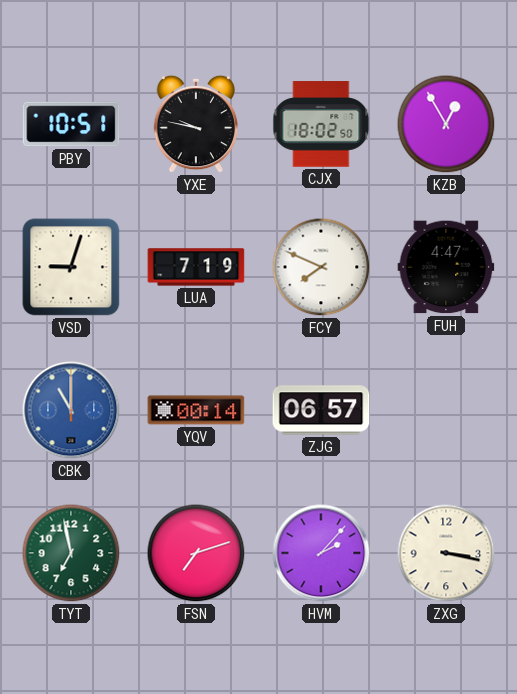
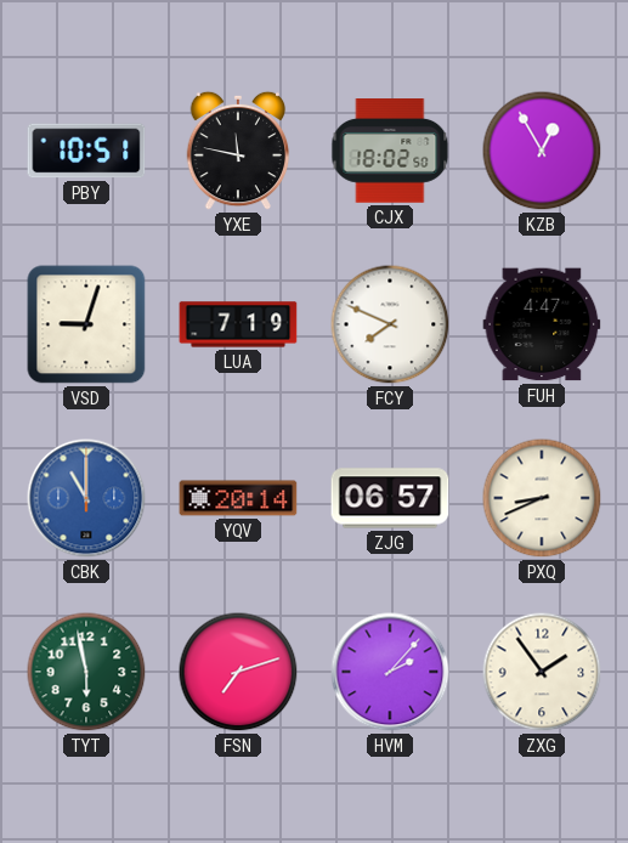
YXE: 9:47 -> 11:47
YQV: 00:14 -> 20:14
PXQ: none -> 8:41
TYT: 6:58 -> 5:58
ZXG: 3:17 -> 1:54
